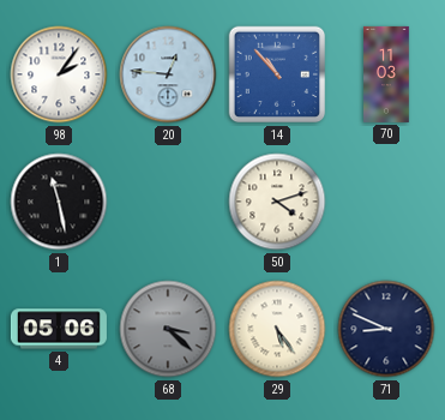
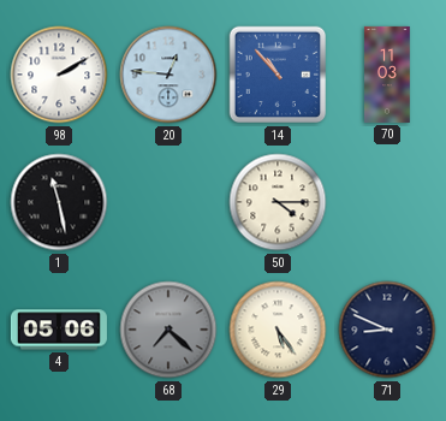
98: 2:06 -> 2:10
50: 4:12 -> 4:15
68: 3:22 -> 7:22
